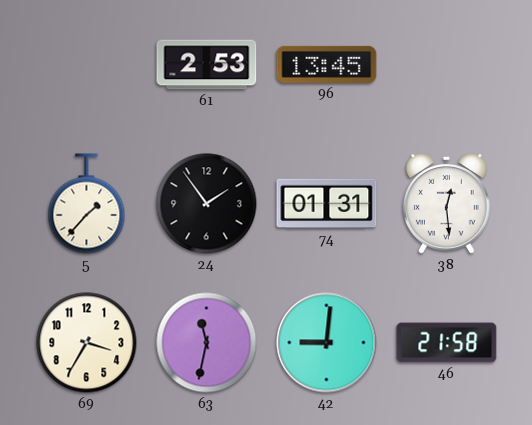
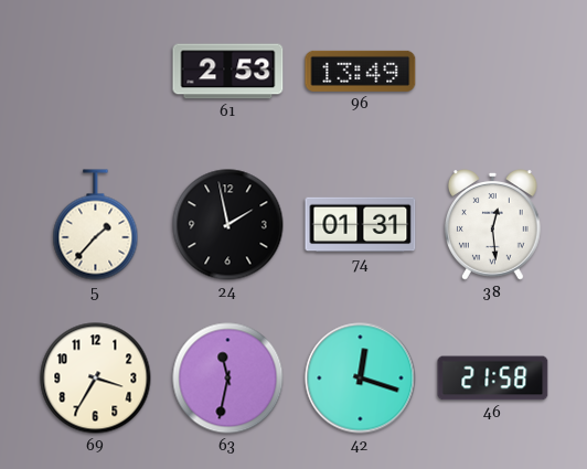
96: 13:45 -> 13:49
24: 1:54 -> 1:58
42: 9:01 -> 12:18
